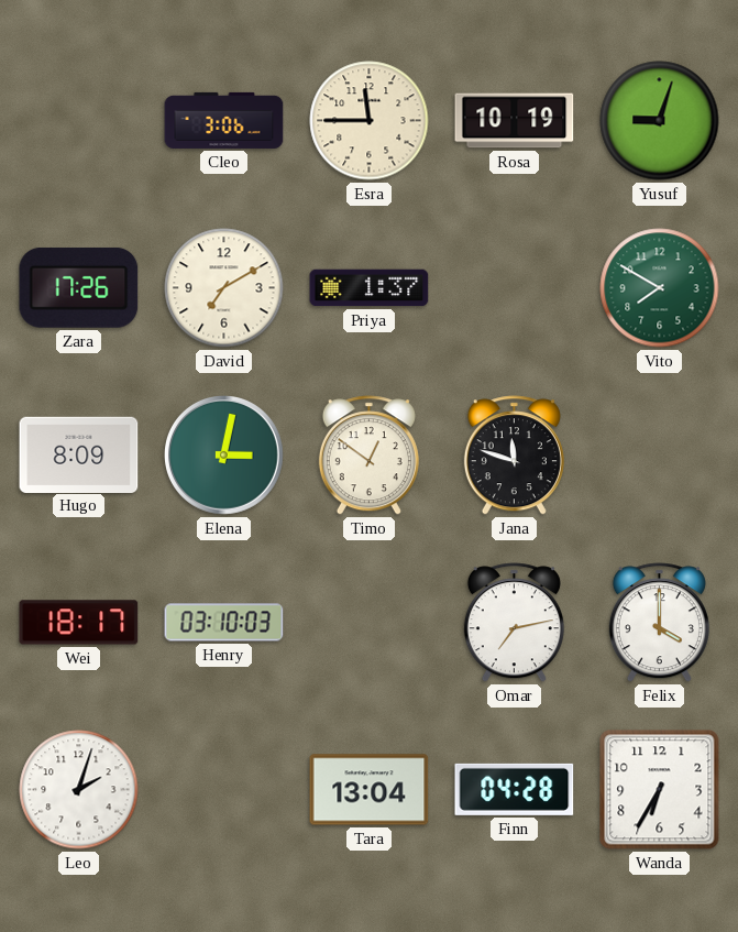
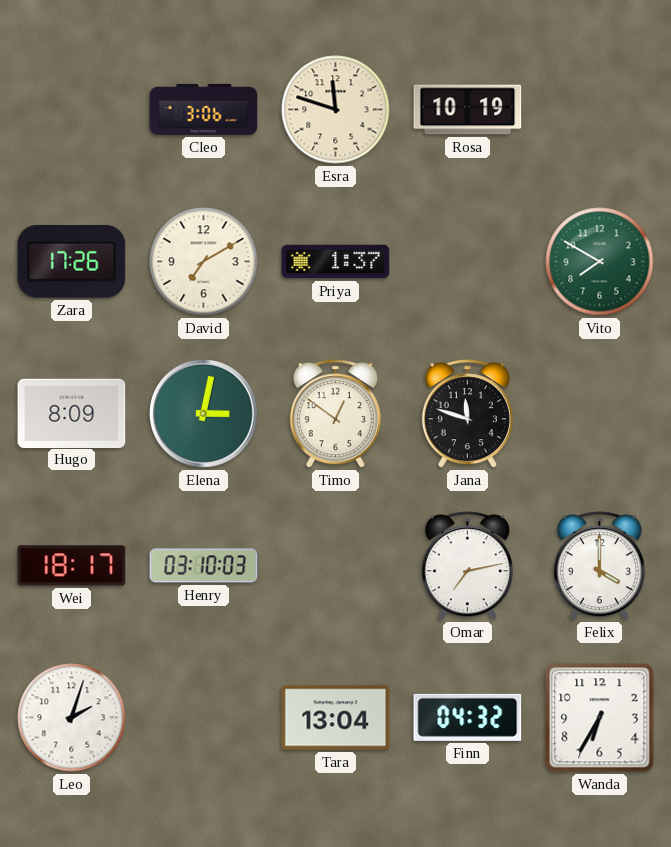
Esra: 11:45 -> 11:48
Yusuf: 9:03 -> none
Finn: 04:28 -> 04:32
